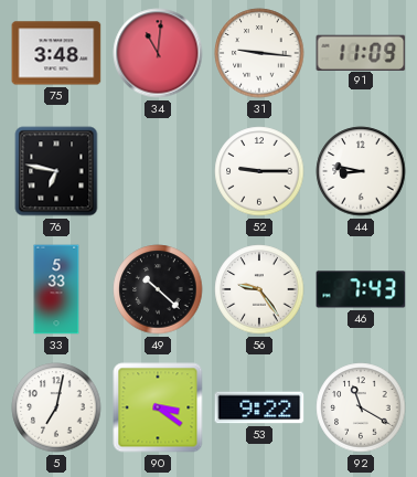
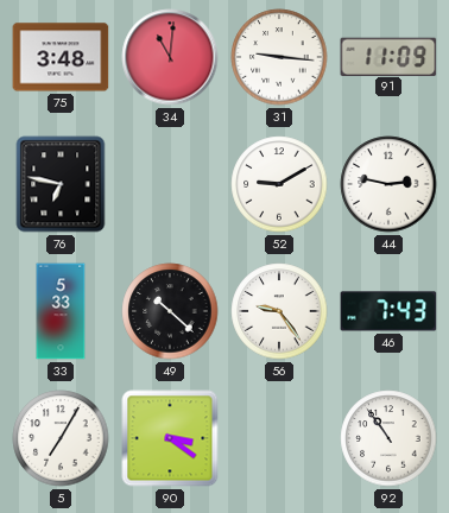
52: 9:15 -> 9:10
44: 8:47 -> 2:47
5: 7:02 -> 7:05
53: 9:22 -> none
92: 11:20 -> 10:54
